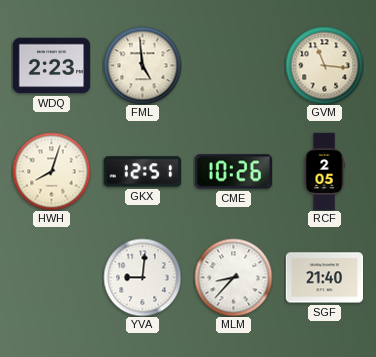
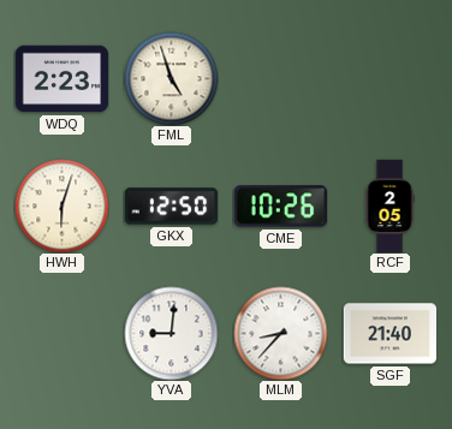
FML: 4:59 -> 4:57
GVM: 11:16 -> none
HWH: 8:03 -> 6:03
GKX: 12:51 -> 12:50
